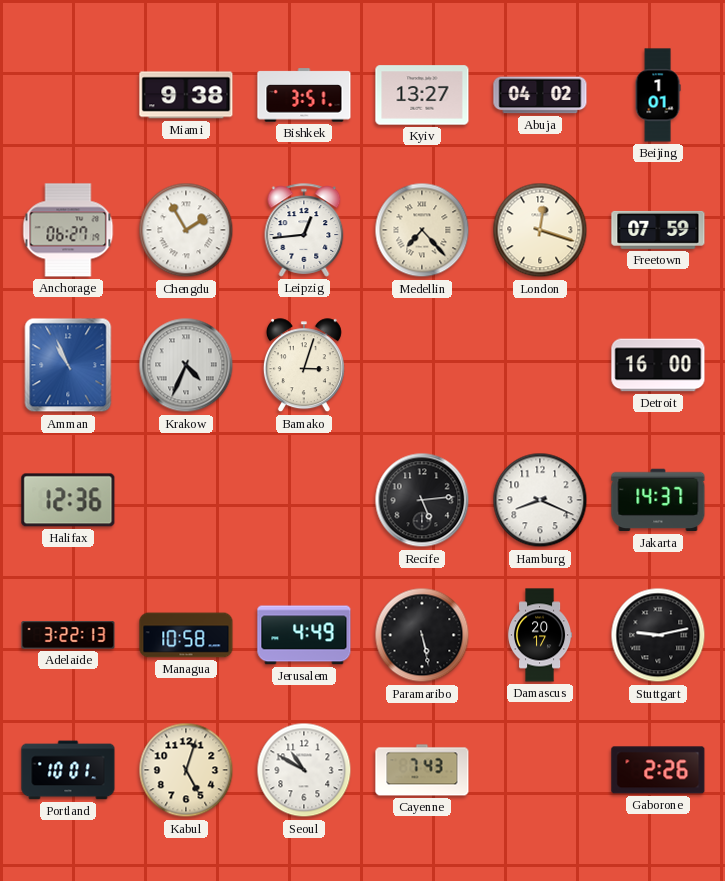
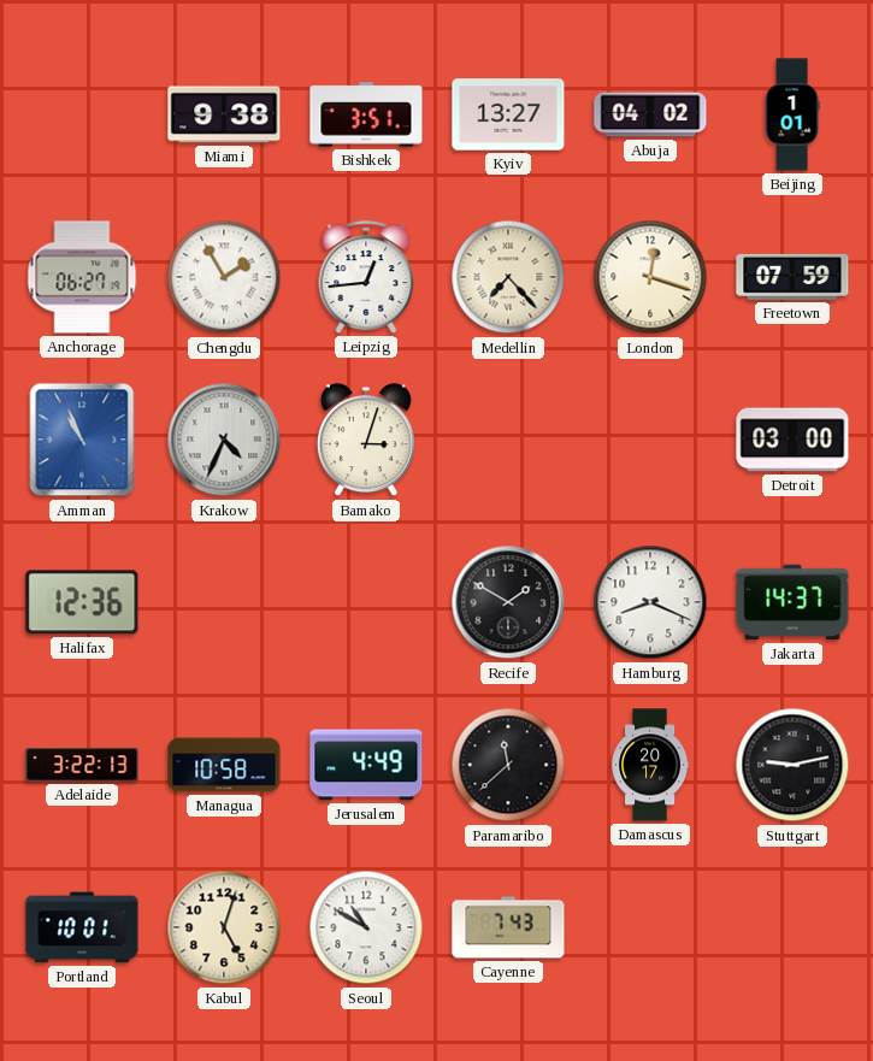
Detroit: 16:00 -> 03:00
Recife: 5:14 -> 1:50
Paramaribo: 5:28 -> 11:38
Gaborone: 2:26 -> none
